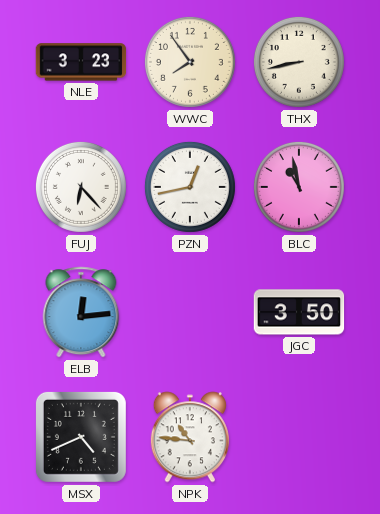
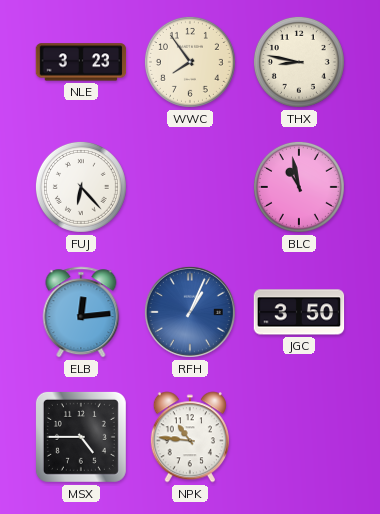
THX: 8:43 -> 8:47
PZN: 12:43 -> none
RFH: none -> 1:04
MSX: 4:41 -> 4:45
